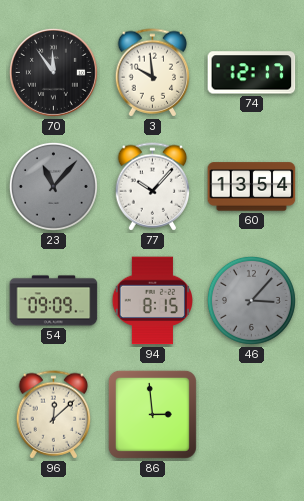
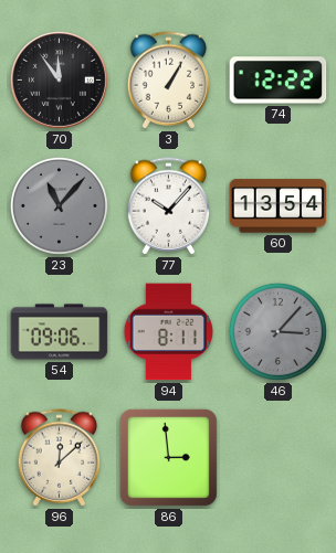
3: 9:59 -> 1:05
74: 12:17 -> 12:22
54: 09:09 -> 09:06
94: 8:15 -> 8:11
